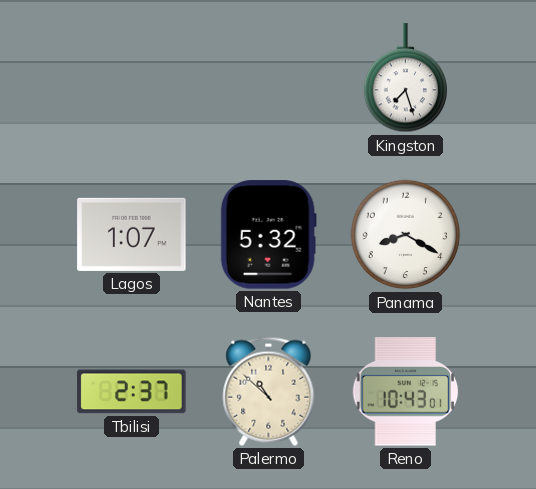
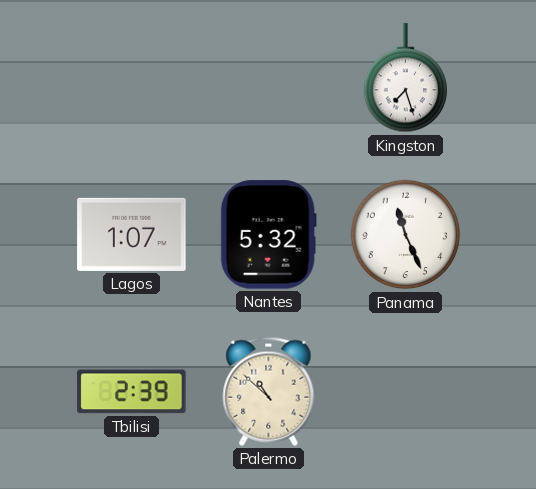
Panama: 8:20 -> 11:26
Tbilisi: 2:37 -> 2:39
Reno: 10:43 -> none
